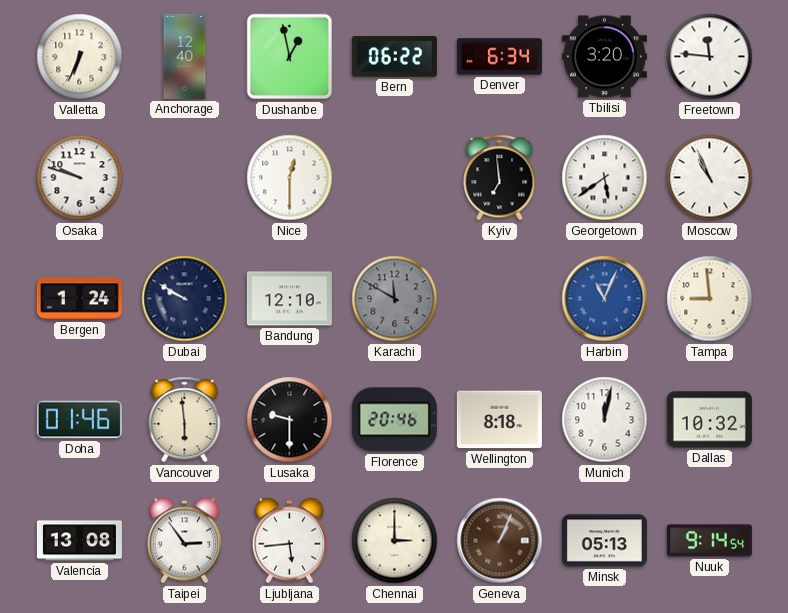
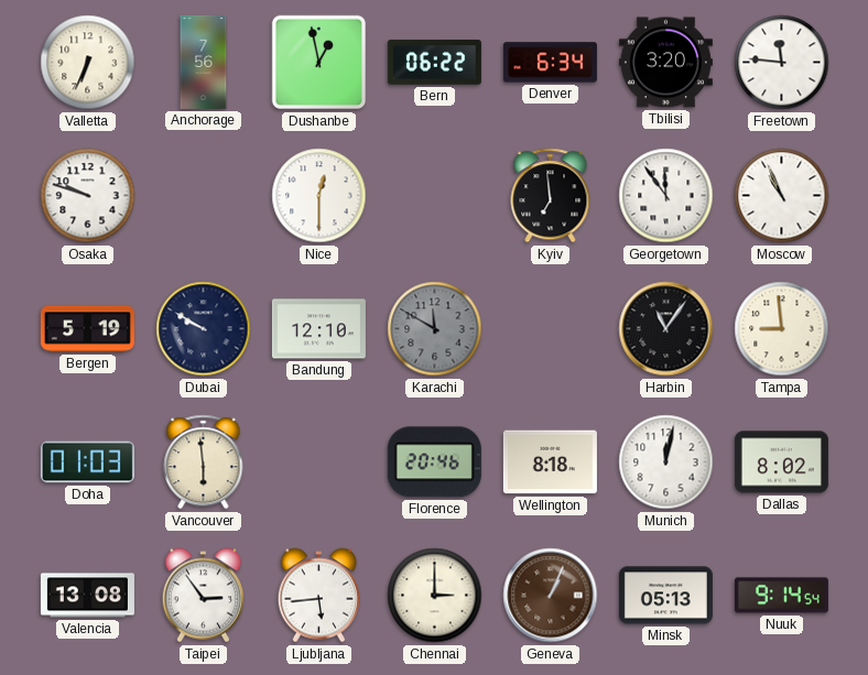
Anchorage: 12:40 -> 7:56
Georgetown: 5:39 -> 11:54
Bergen: 1:24 -> 5:19
Harbin: 11:04 -> 11:06
Harbin dial: blue -> black
Doha: 01:46 -> 01:03
Lusaka: 9:30 -> none
Dallas: 10:32 -> 8:02
